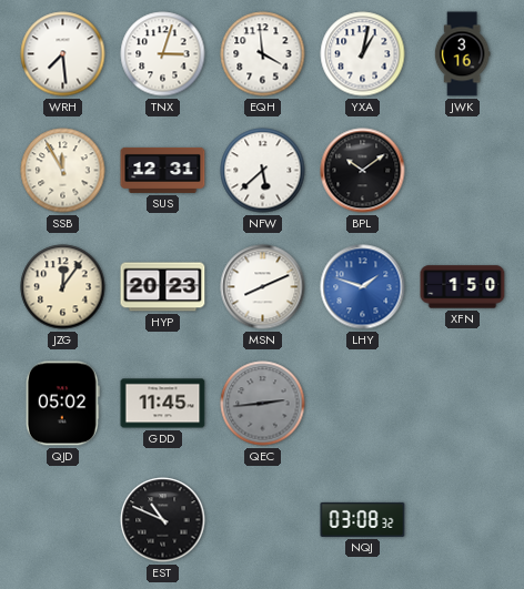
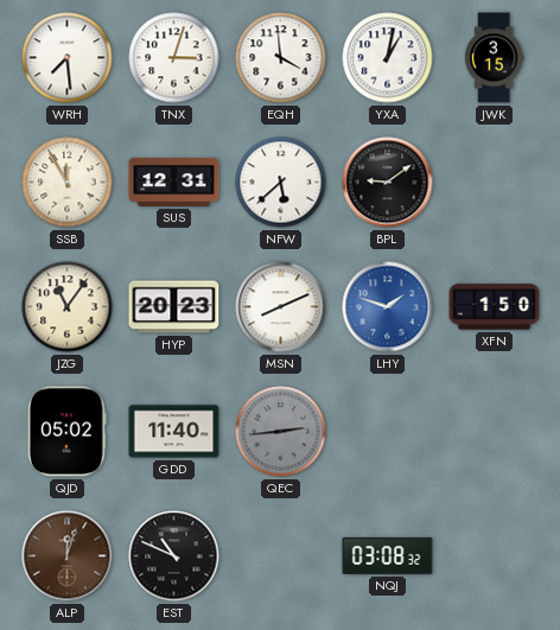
JWK: 3:16 -> 3:15
BPL: 10:09 -> 9:09
JZG: 12:06 -> 11:06
GDD: 11:45 -> 11:40
ALP: none -> 12:03
